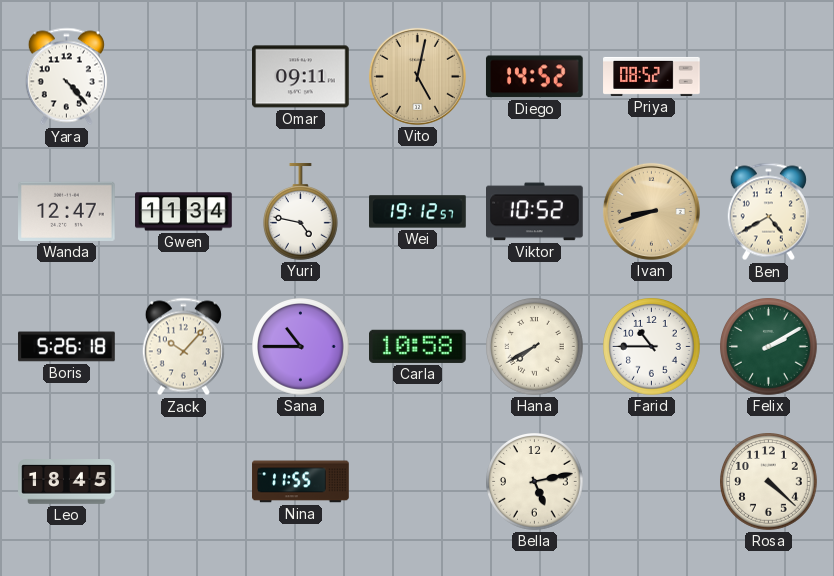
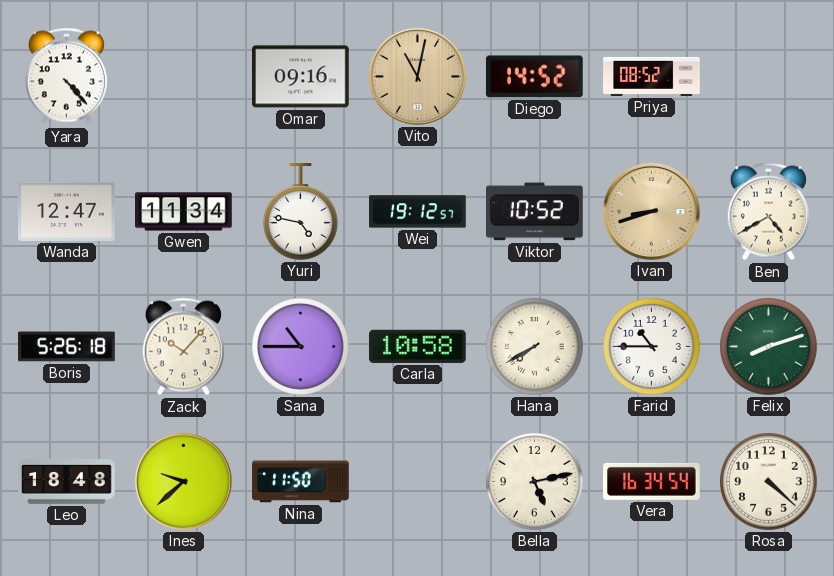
Omar: 09:11 -> 09:16
Vito: 5:02 -> 11:02
Felix: 2:10 -> 8:12
Leo: 18:45 -> 18:48
Ines: none -> 9:38
Nina: 11:55 -> 11:50
Vera: none -> 16:34
